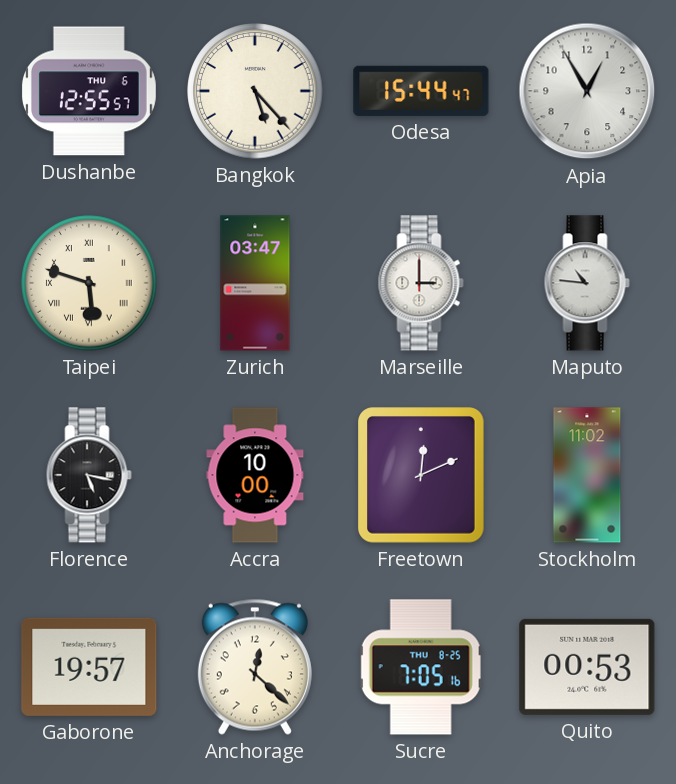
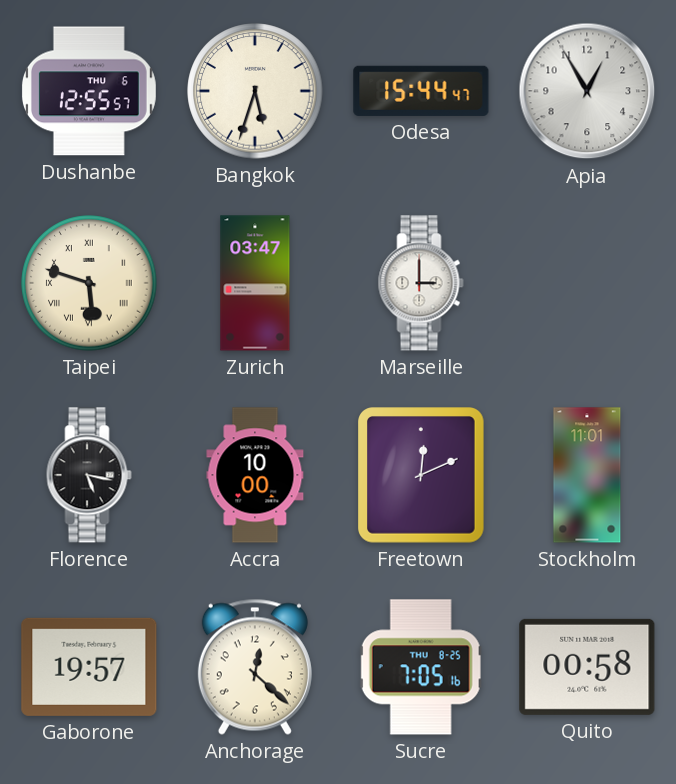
Bangkok: 5:23 -> 5:33
Maputo: 10:46 -> none
Stockholm: 11:02 -> 11:01
Quito: 00:53 -> 00:58
